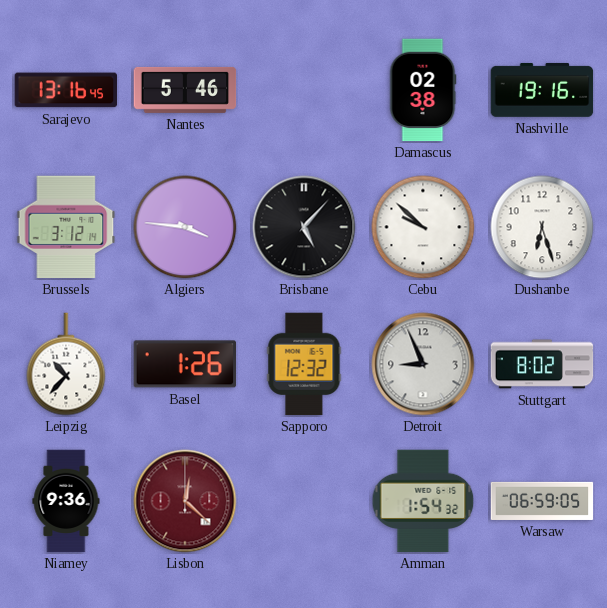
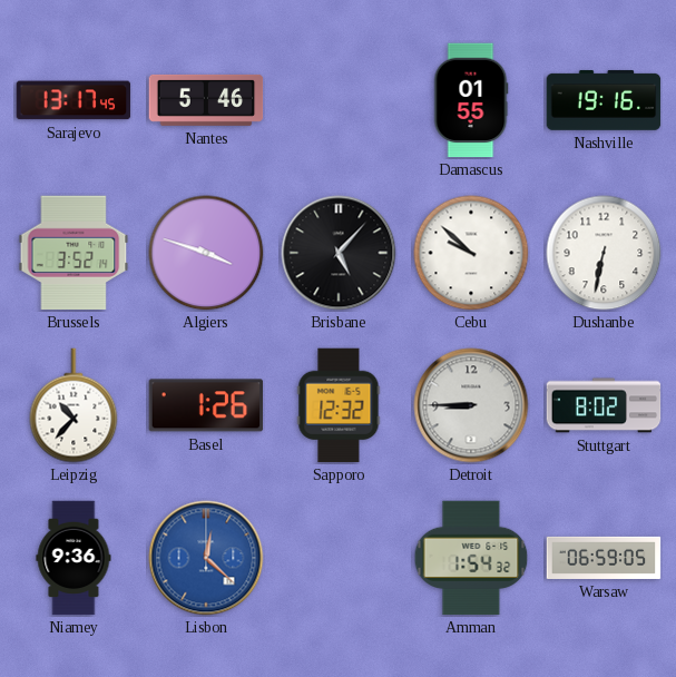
Sarajevo: 13:16 -> 13:17
Damascus: 02:38 -> 01:55
Brussels: 3:12 -> 3:52
Algiers: 3:46 -> 3:48
Dushanbe: 6:27 -> 6:32
Detroit: 8:56 -> 8:45
Lisbon dial: burgundy -> blue
